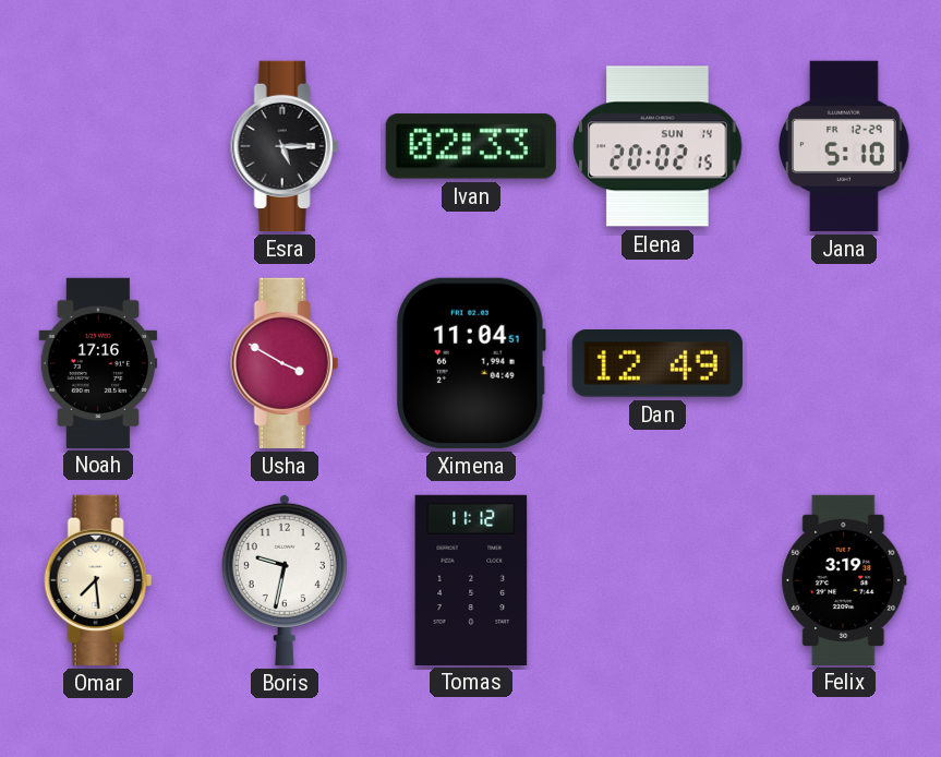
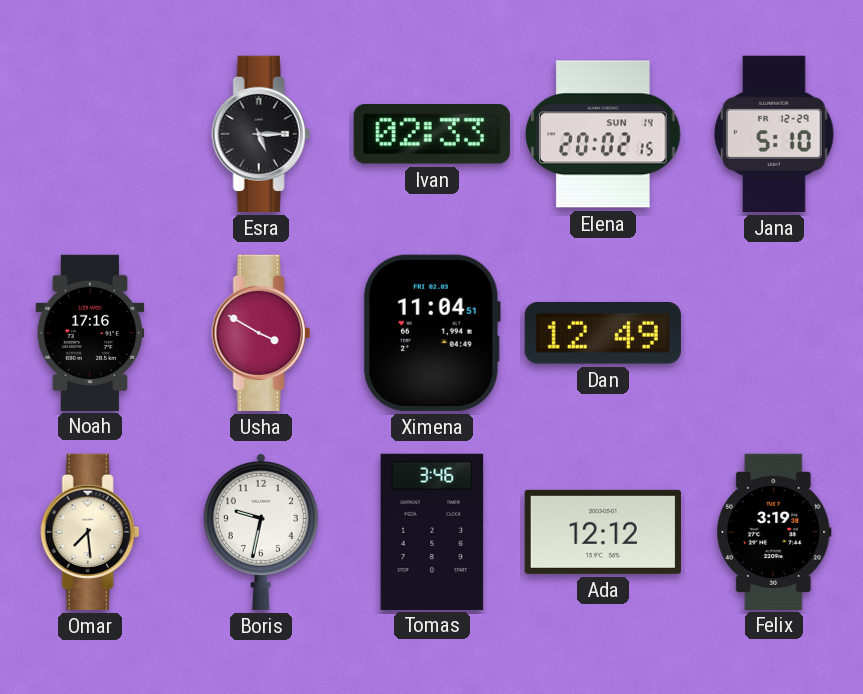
Tomas: 11:12 -> 3:46
Ada: none -> 12:12
